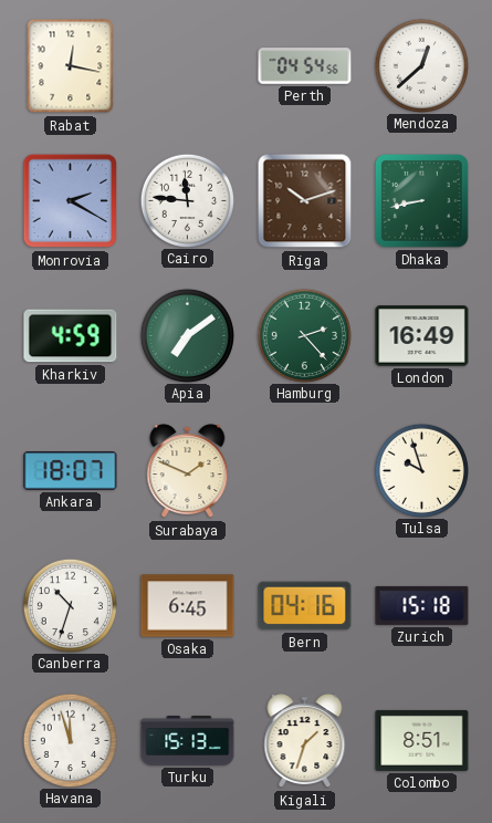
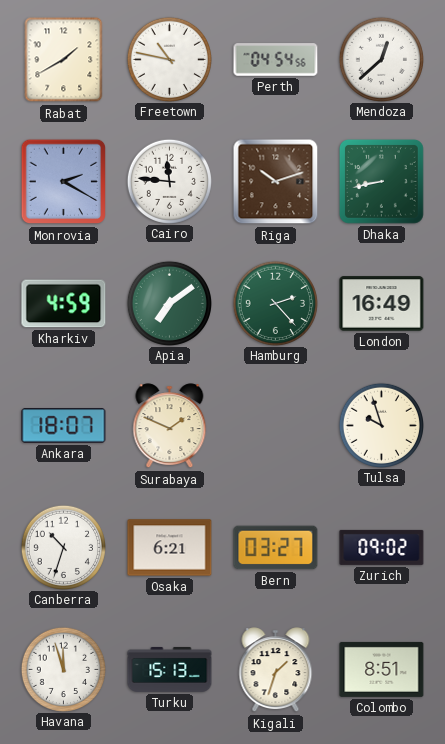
Rabat: 12:17 -> 1:40
Freetown: none -> 10:47
Osaka: 6:45 -> 6:21
Bern: 04:16 -> 03:27
Zurich: 15:18 -> 09:02
